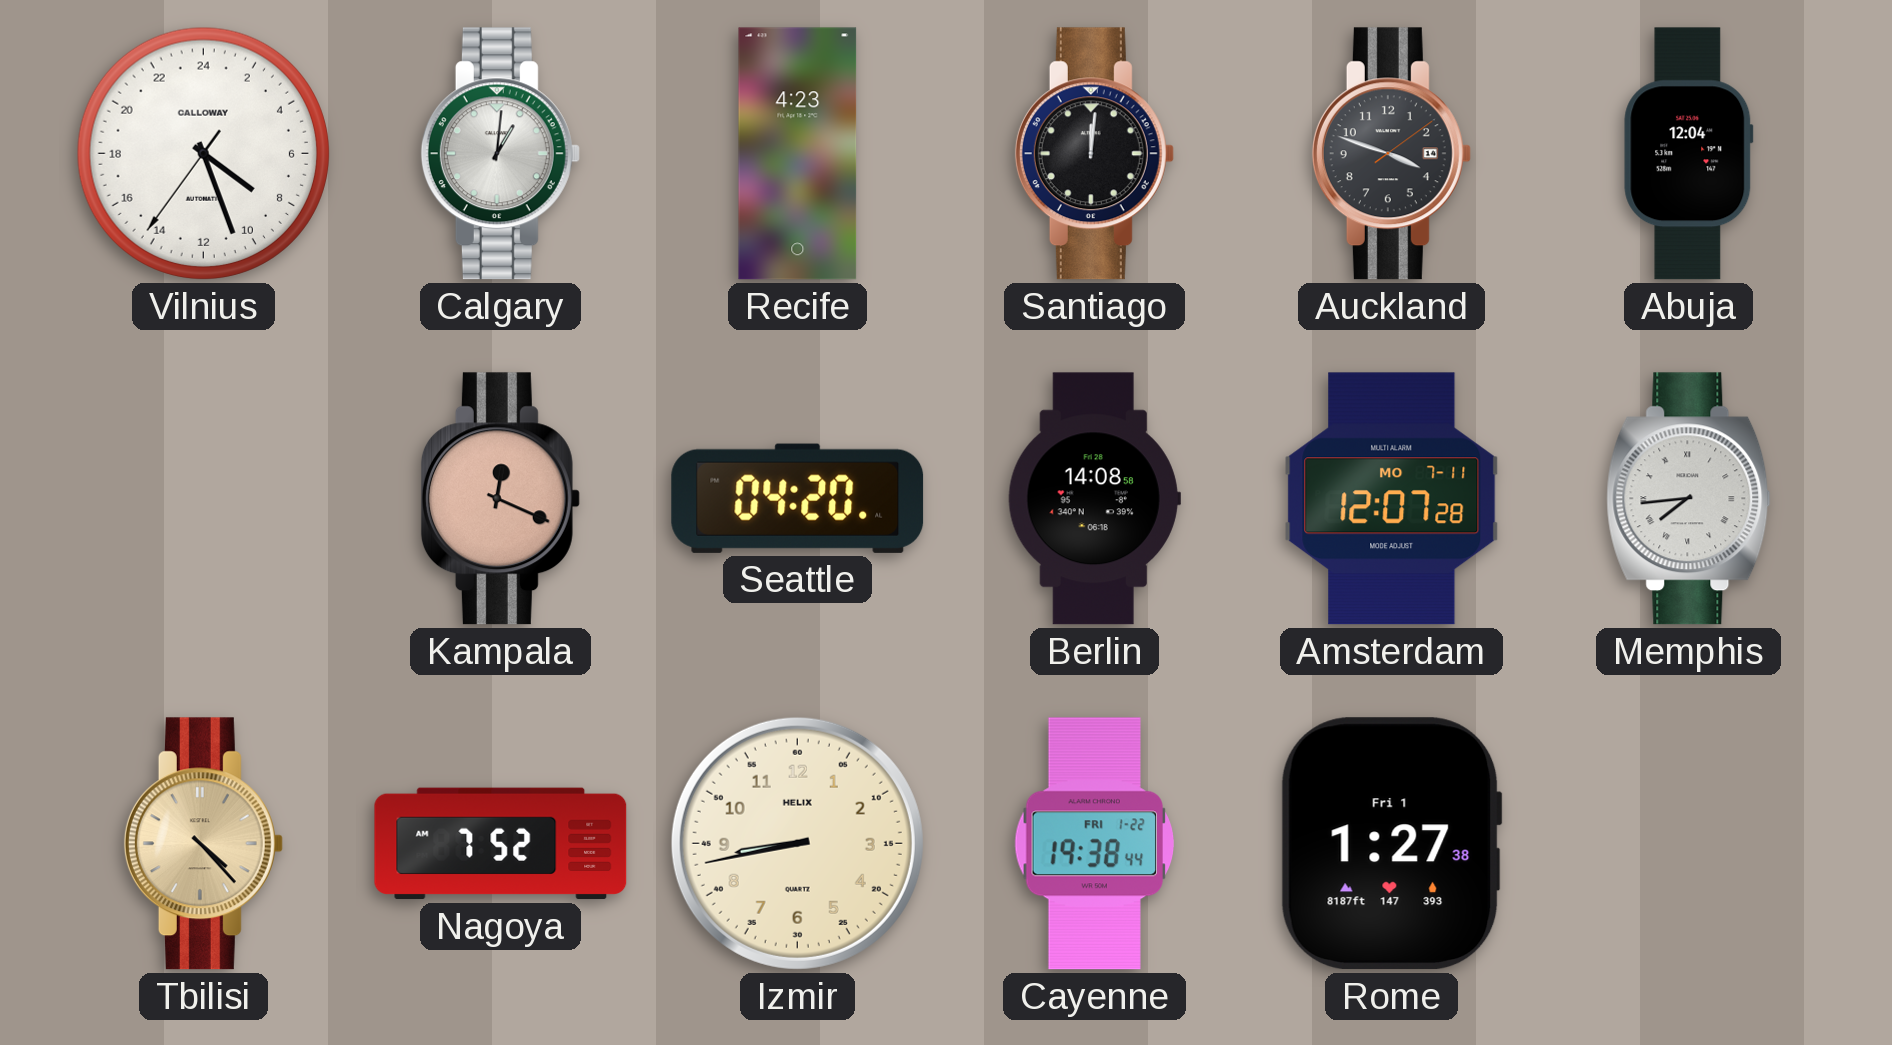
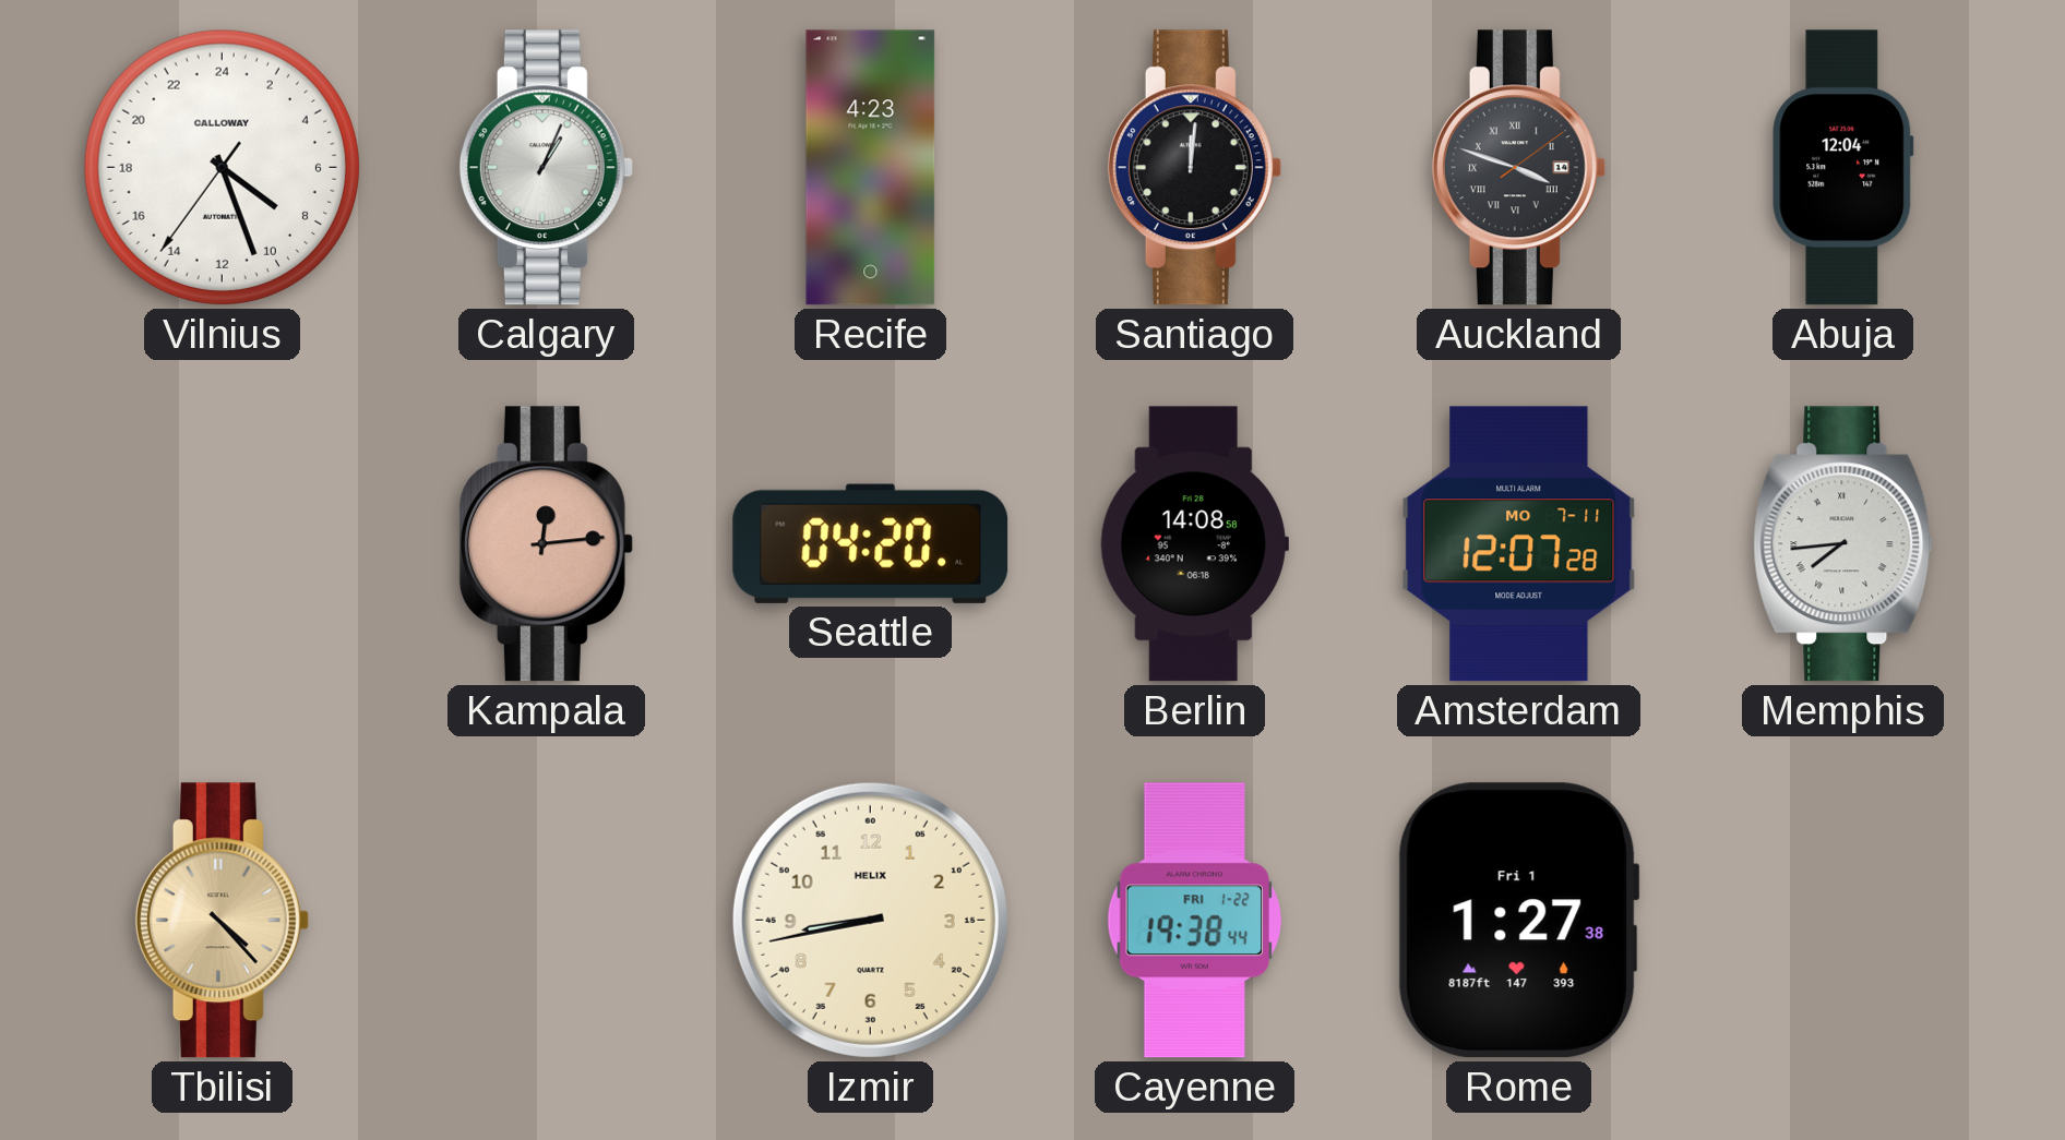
Calgary: 1:01 -> 1:04
Auckland numerals: Arabic -> Roman
Kampala: 12:19 -> 12:14
Nagoya: 7:52 -> none
